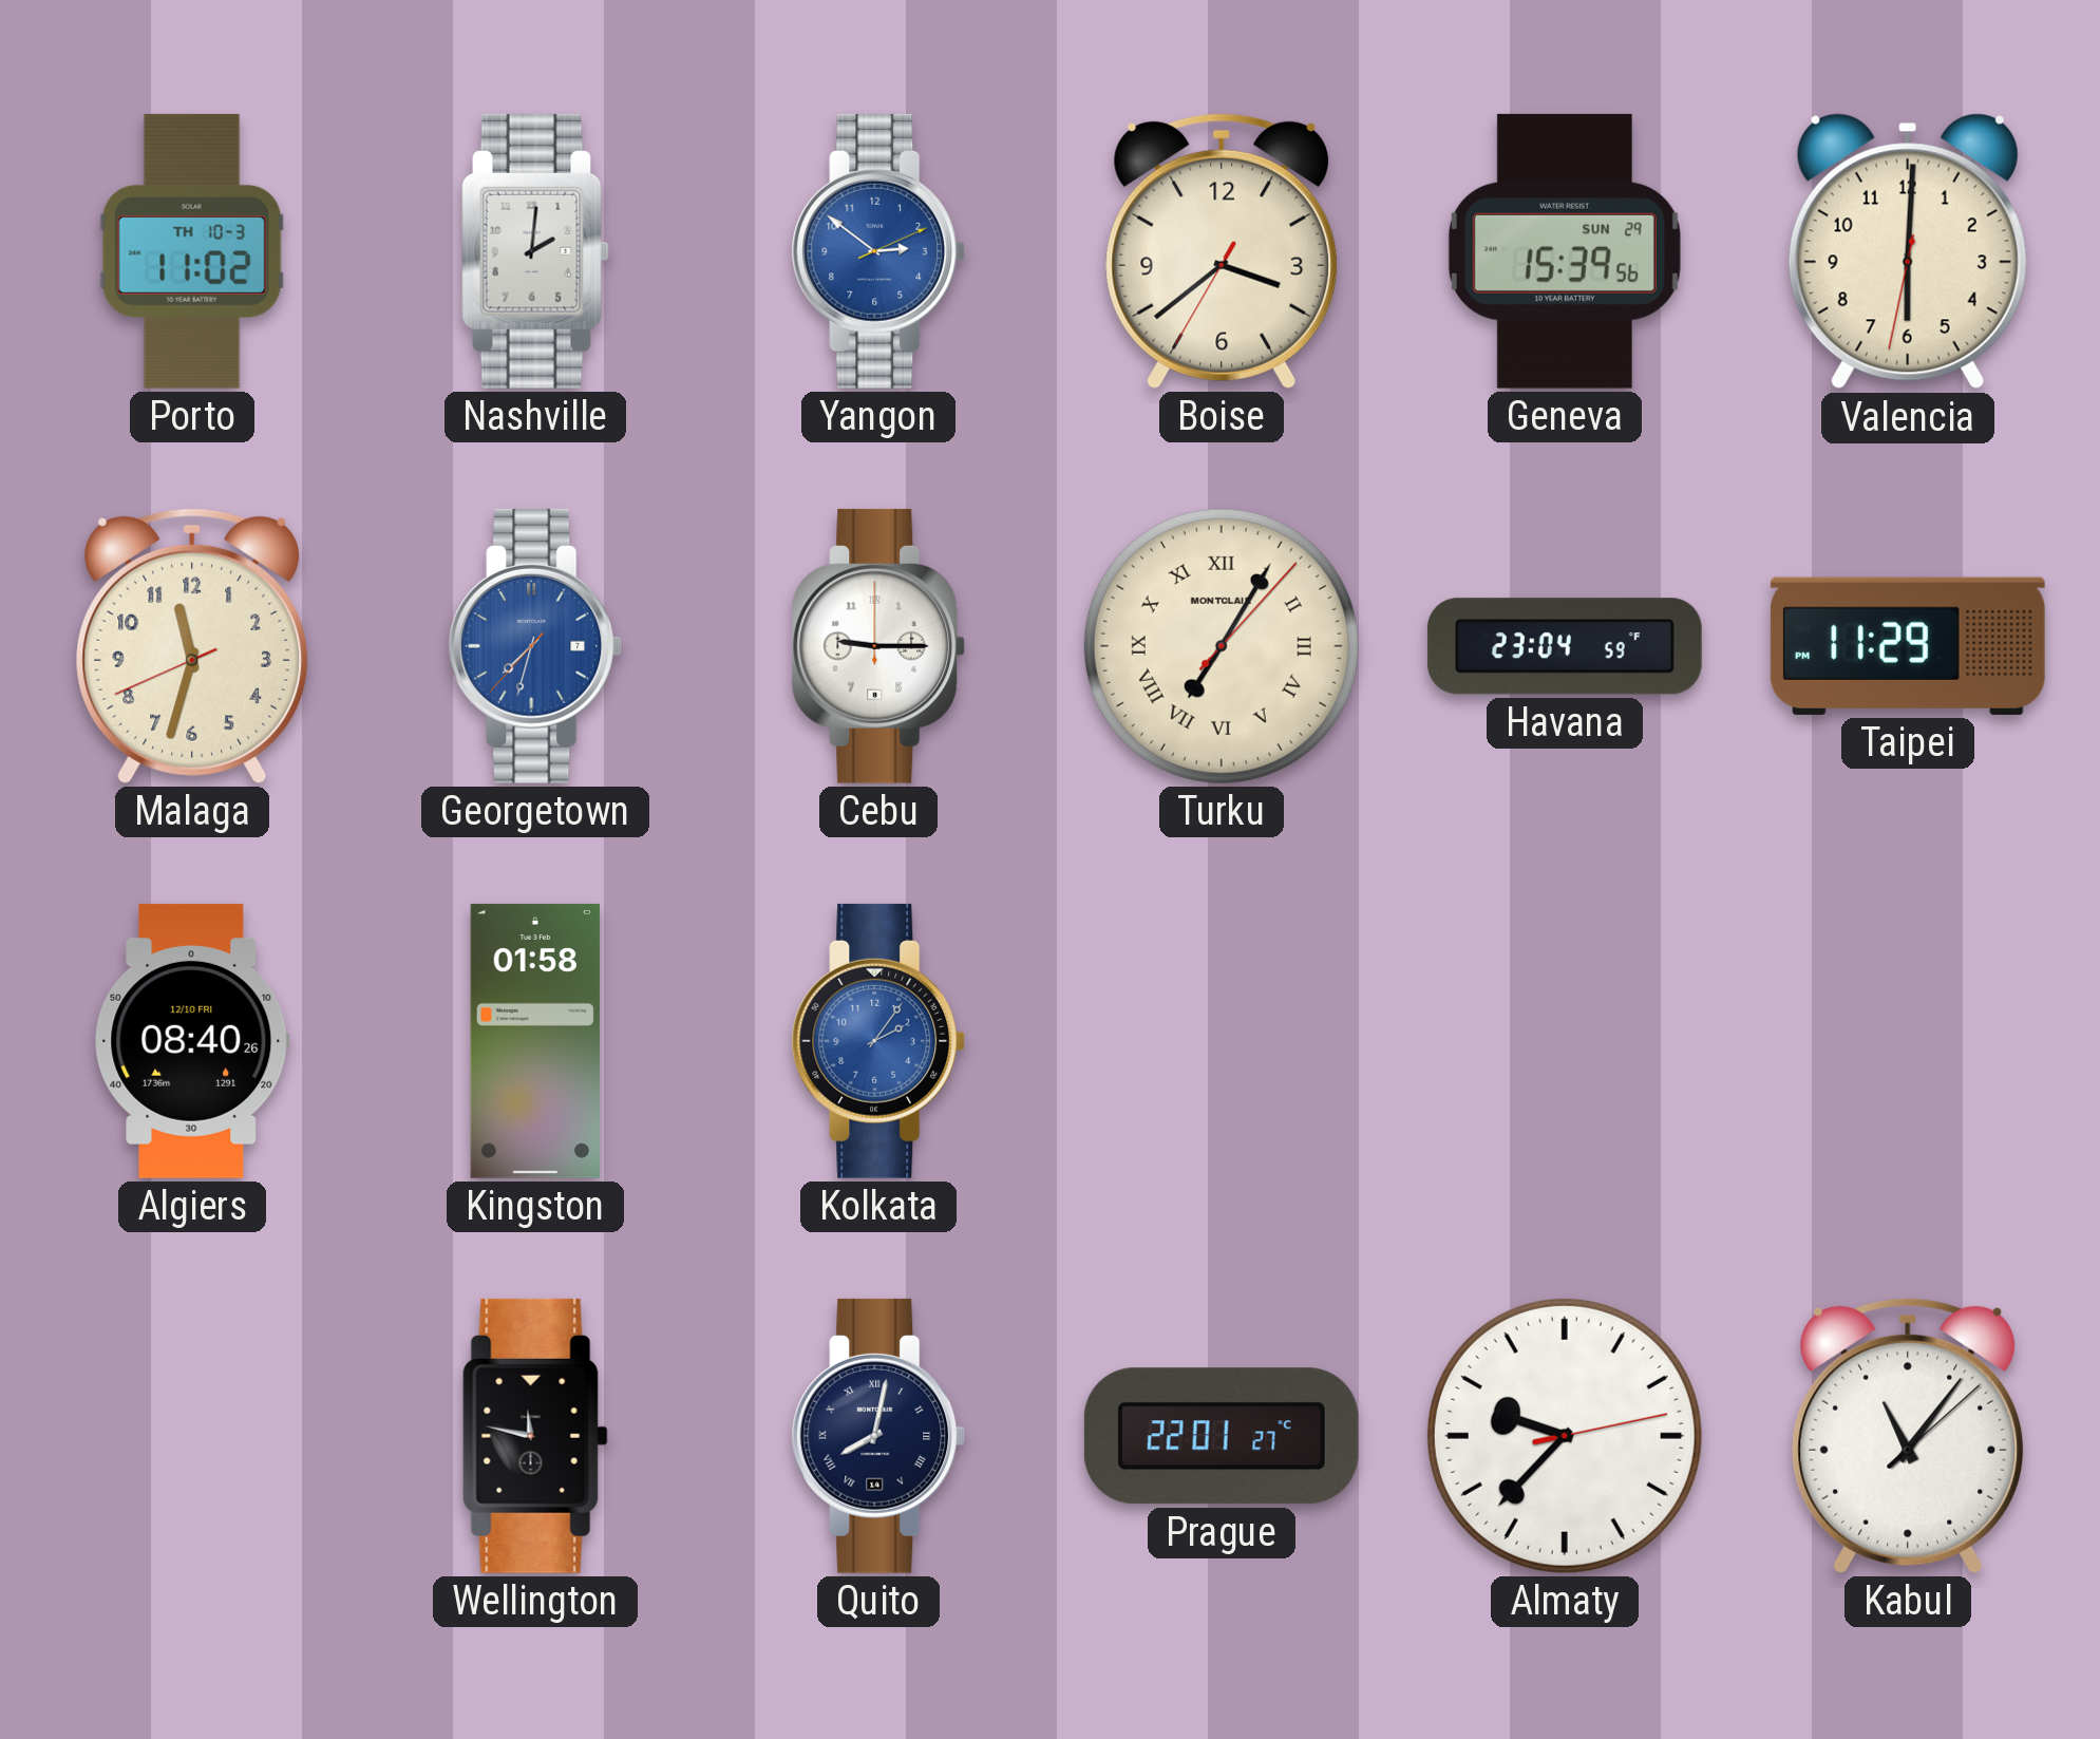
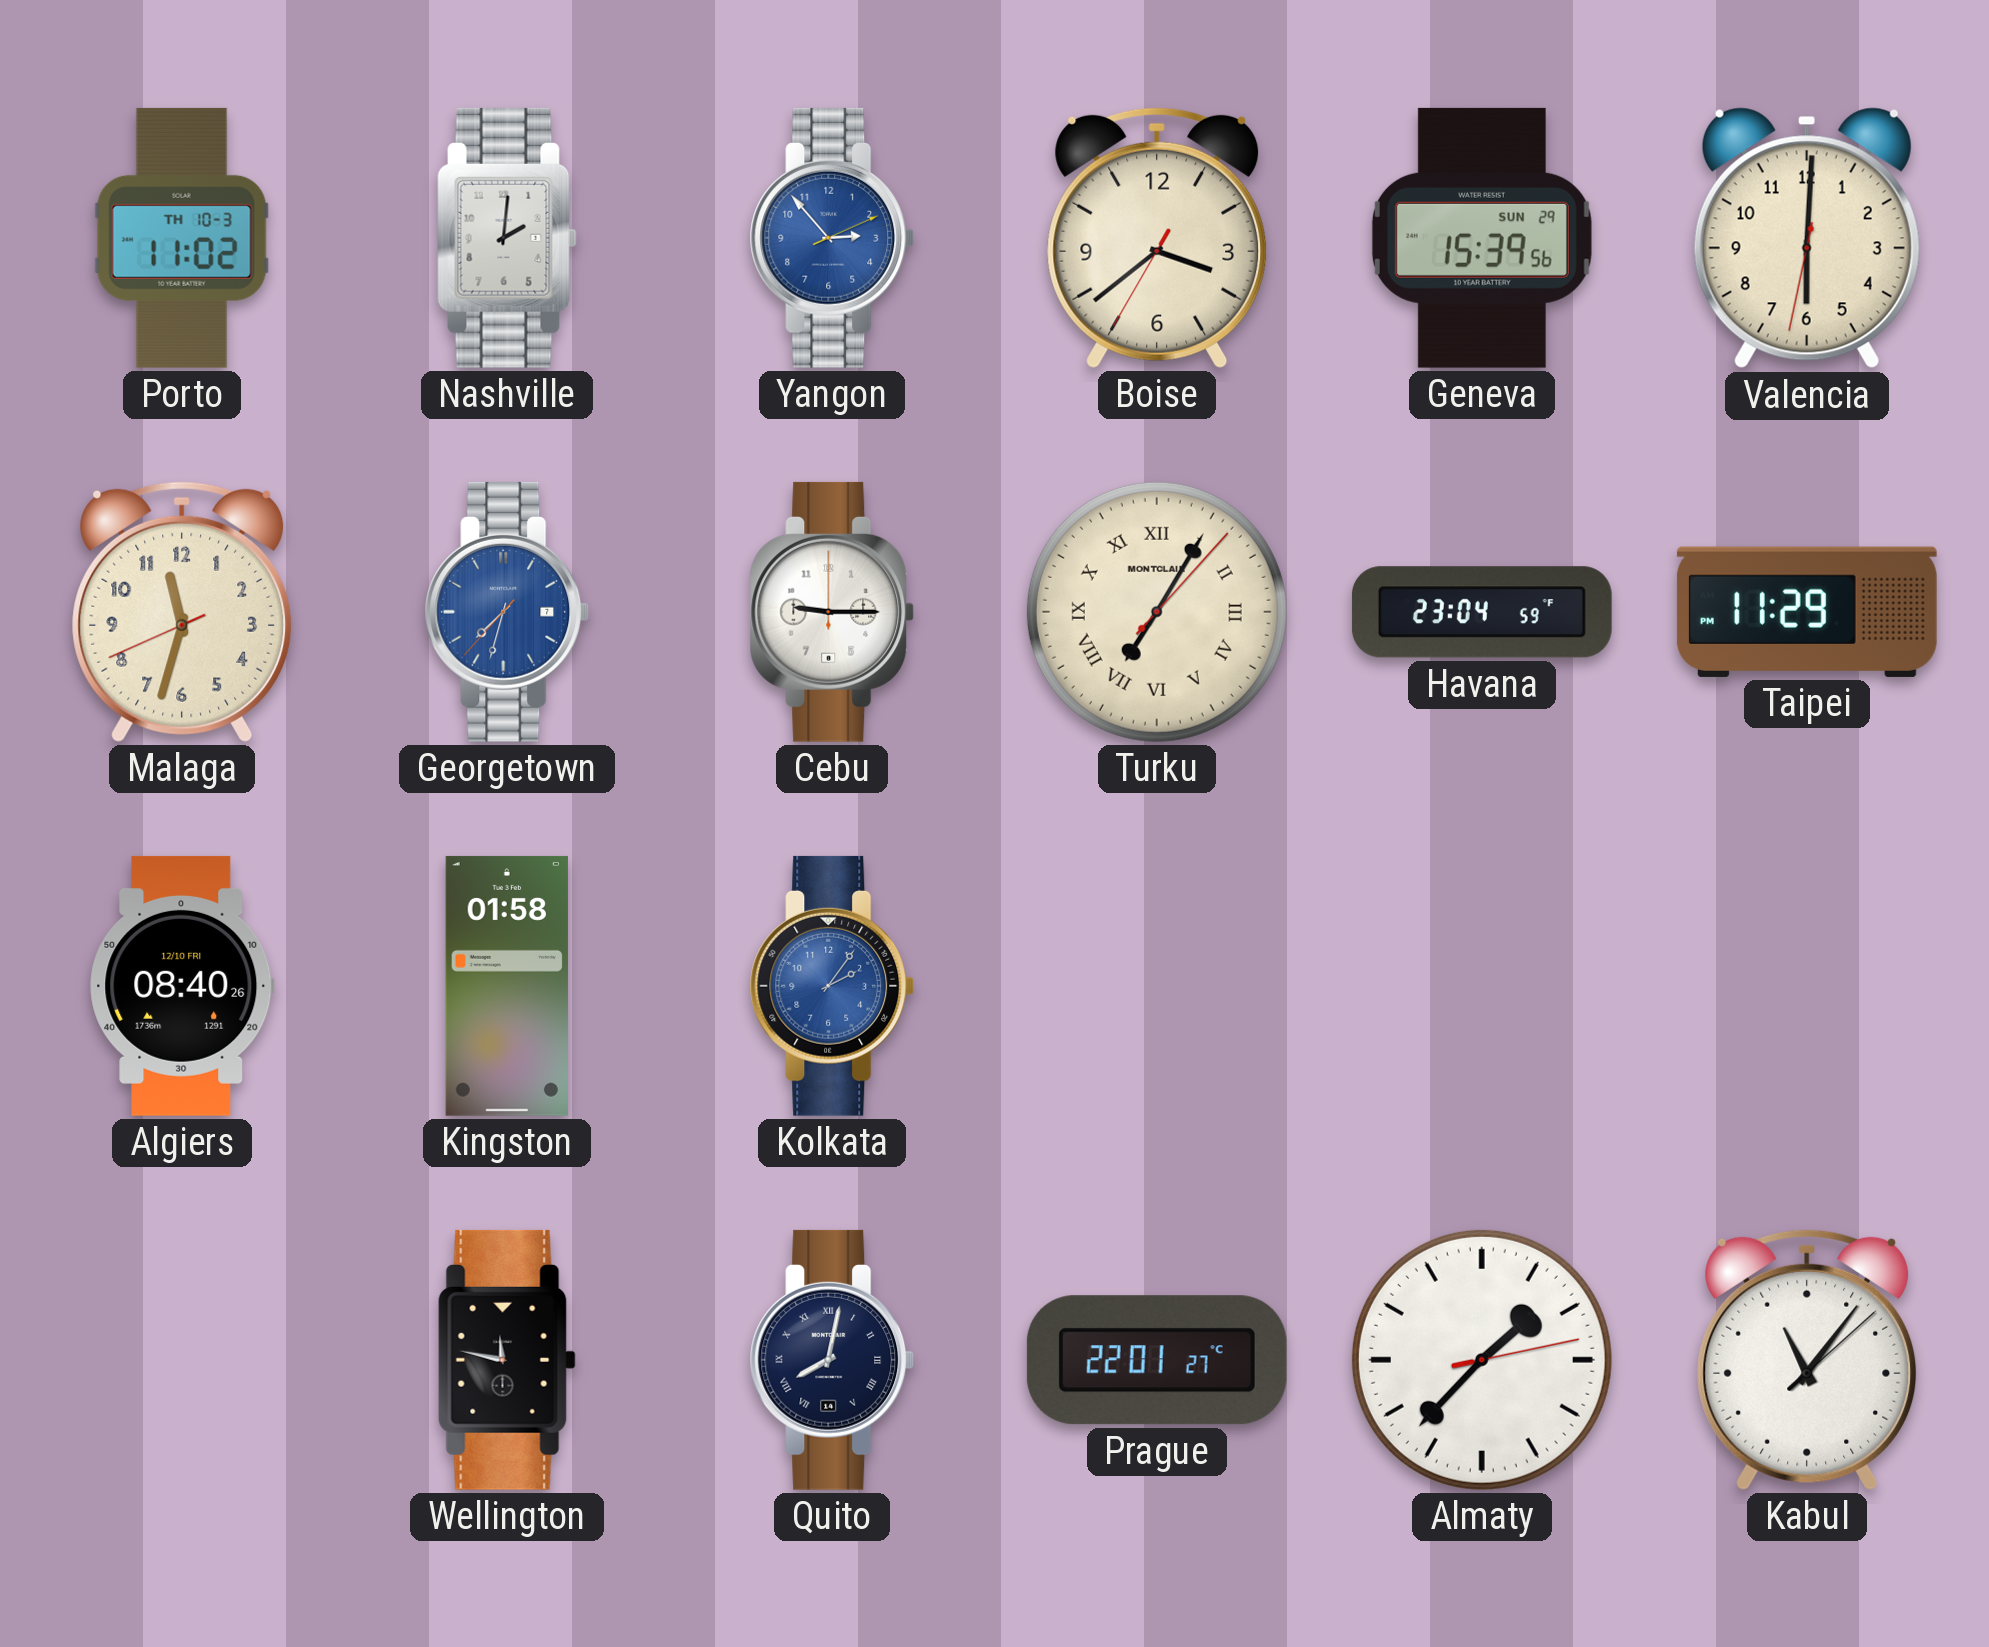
Yangon: 2:51 -> 2:53
Almaty: 9:37 -> 1:37
